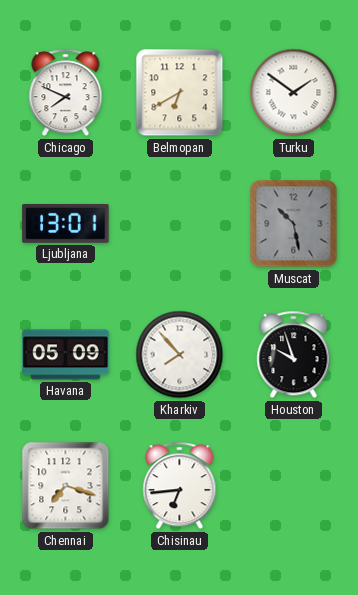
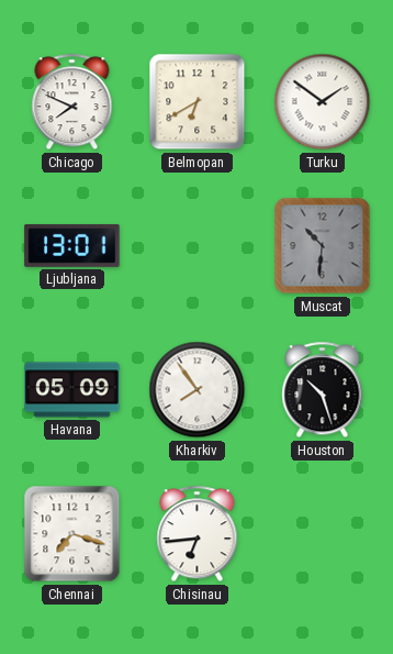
Muscat: 10:28 -> 10:31
Kharkiv: 7:53 -> 7:54
Houston: 9:57 -> 10:27
